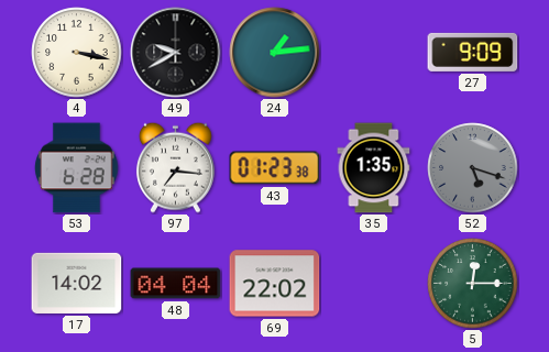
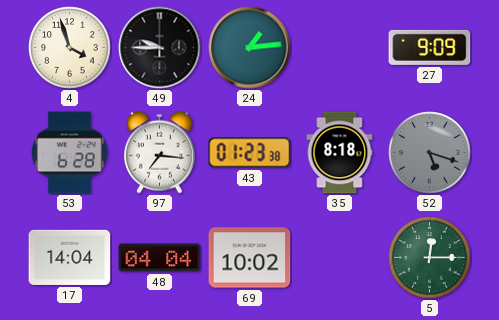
4: 3:17 -> 3:57
49: 9:40 -> 9:45
35: 1:35 -> 8:18
17: 14:02 -> 14:04
69: 22:02 -> 10:02
